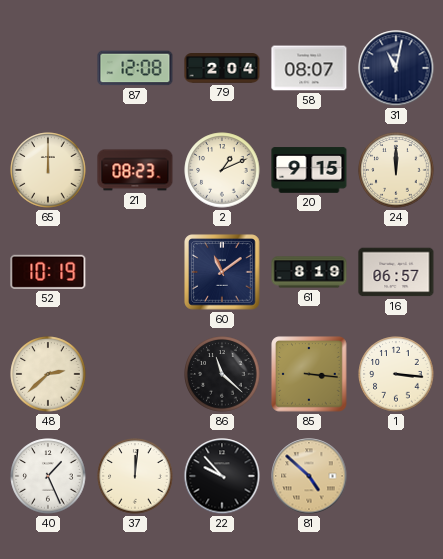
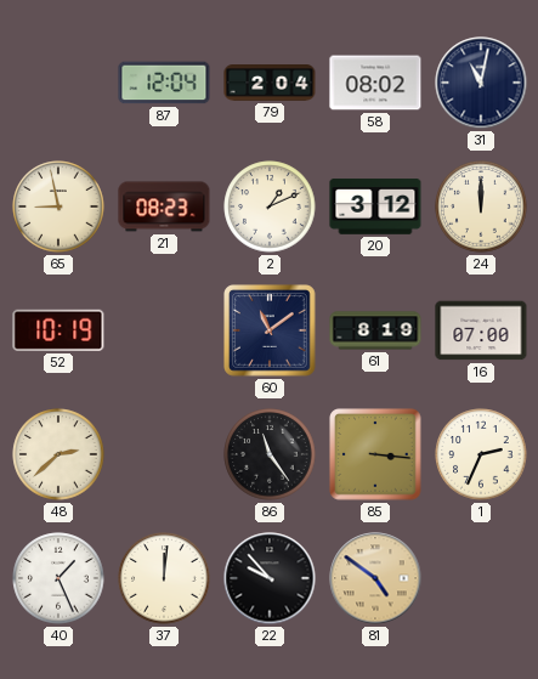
87: 12:08 -> 12:04
58: 08:07 -> 08:02
65: 12:00 -> 8:58
20: 9:15 -> 3:12
16: 06:57 -> 07:00
86: 11:22 -> 11:24
1: 3:16 -> 2:34
81: 4:52 -> 4:51
